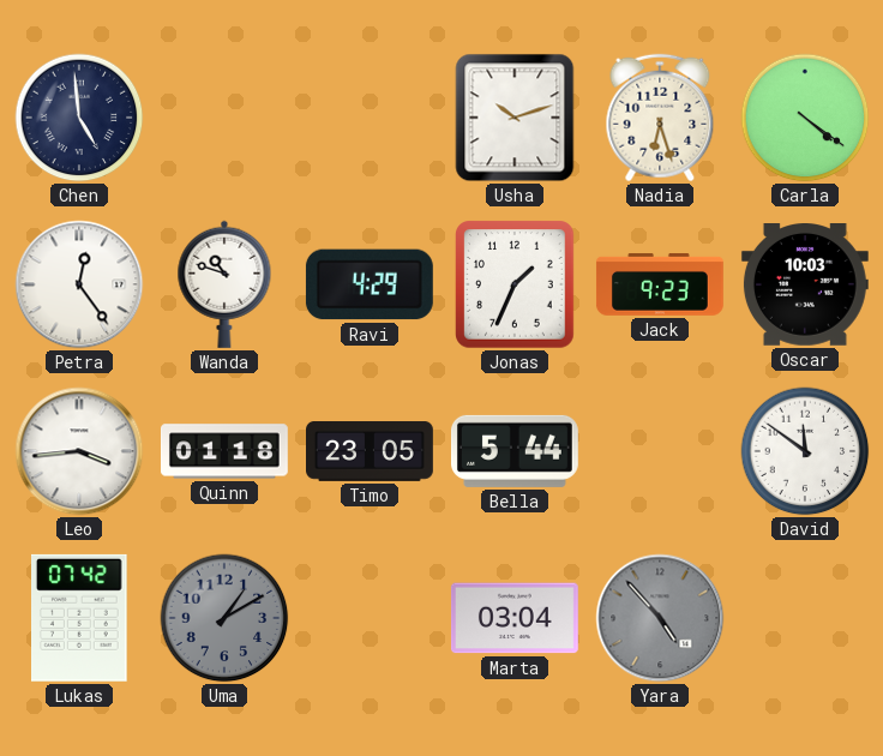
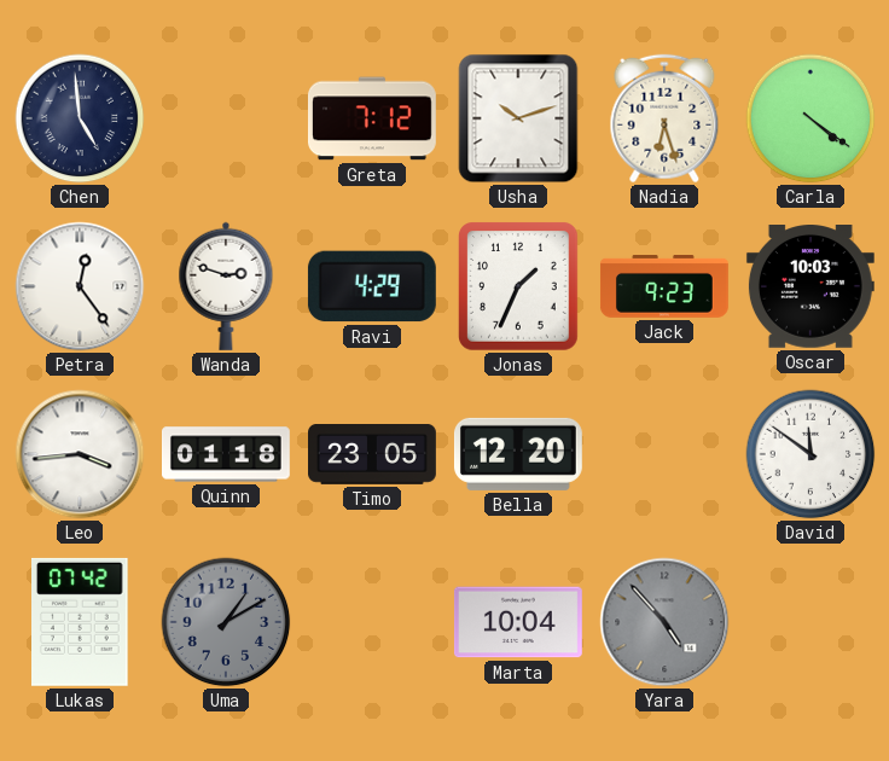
Greta: none -> 7:12
Wanda: 10:48 -> 2:48
Bella: 5:44 -> 12:20
Marta: 03:04 -> 10:04
